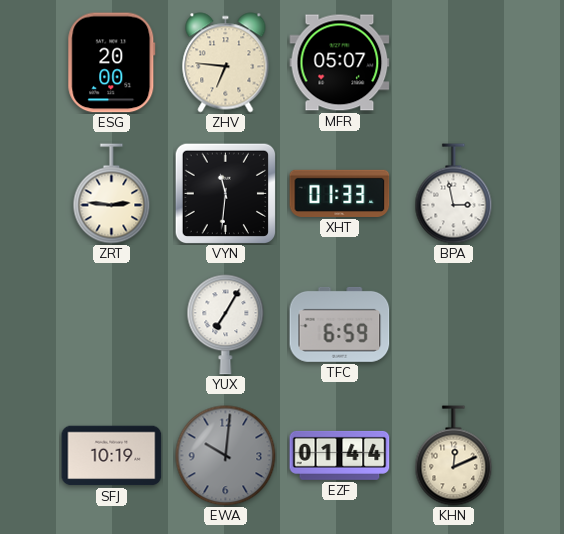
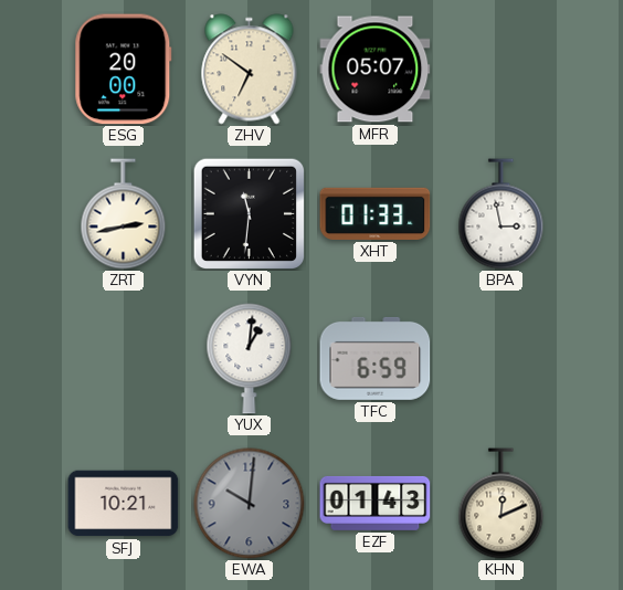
ZHV: 6:46 -> 6:51
ZRT: 2:46 -> 2:43
YUX: 7:05 -> 1:01
SFJ: 10:19 -> 10:21
EZF: 01:44 -> 01:43
